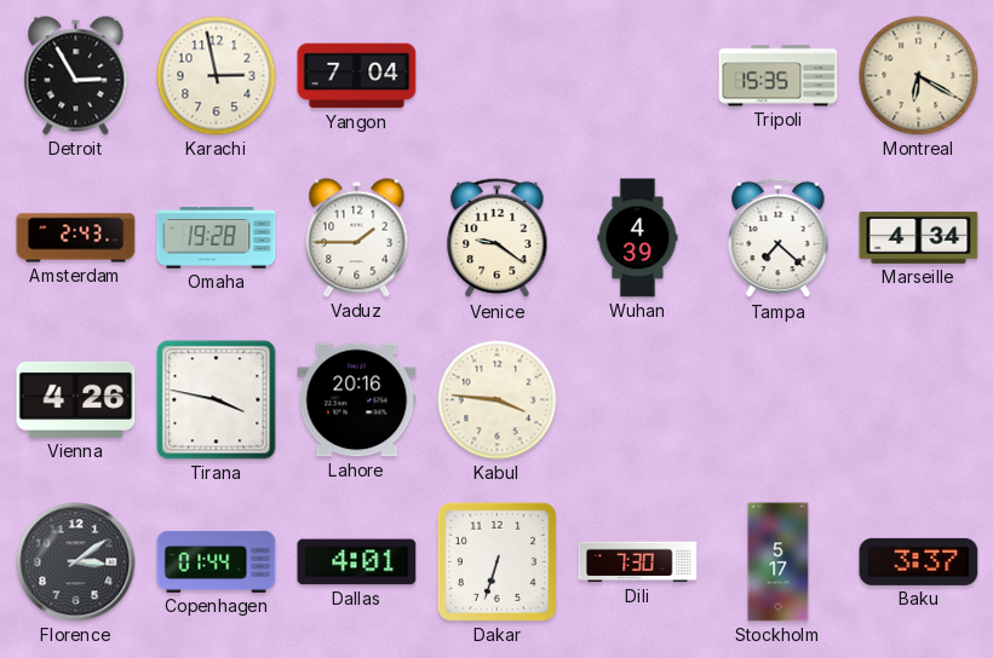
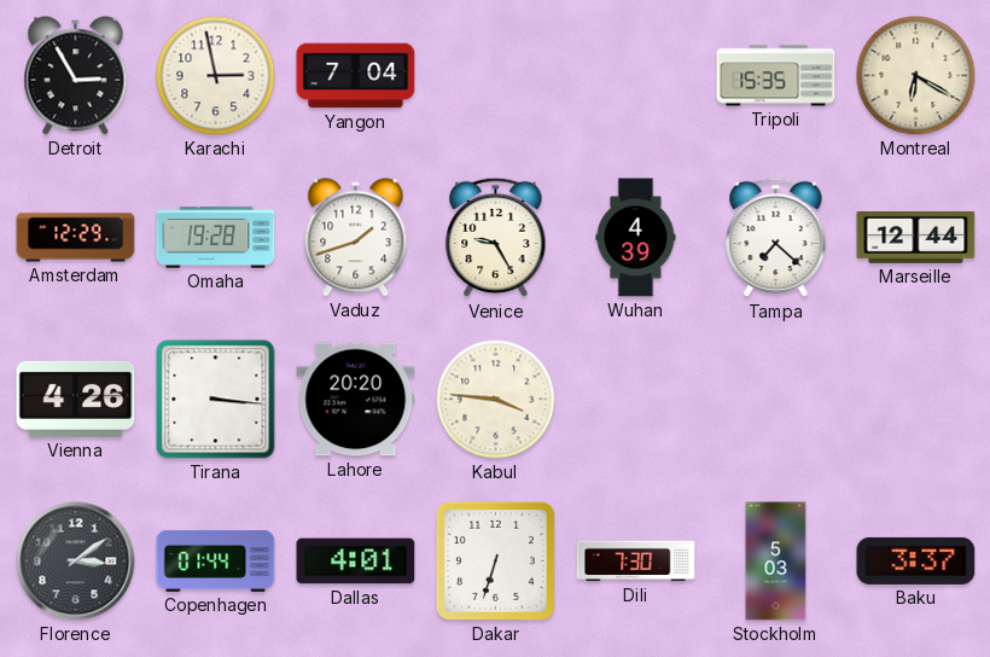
Amsterdam: 2:43 -> 12:29
Vaduz: 1:45 -> 1:42
Venice: 9:21 -> 9:25
Marseille: 4:34 -> 12:44
Tirana: 3:47 -> 3:16
Lahore: 20:16 -> 20:20
Stockholm: 5:17 -> 5:03
